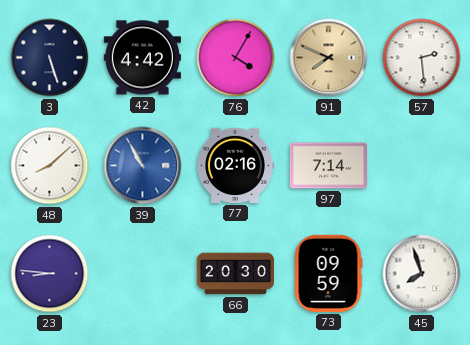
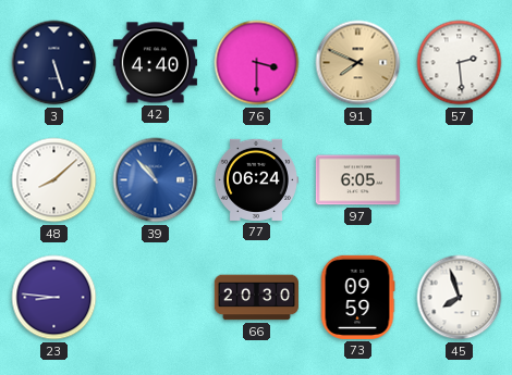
42: 4:42 -> 4:40
76: 4:05 -> 3:30
39: 10:55 -> 10:53
77: 02:16 -> 06:24
97: 7:14 -> 6:05
